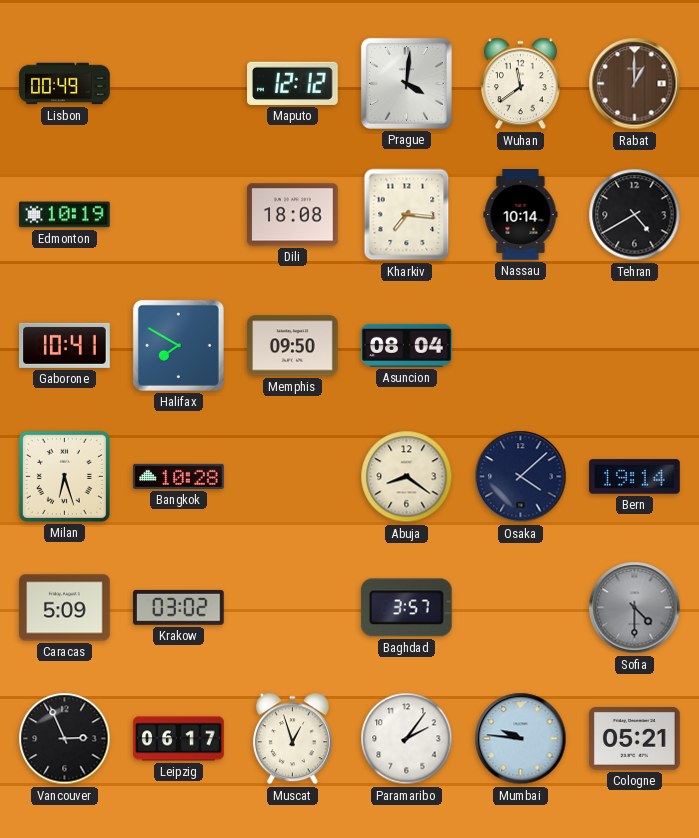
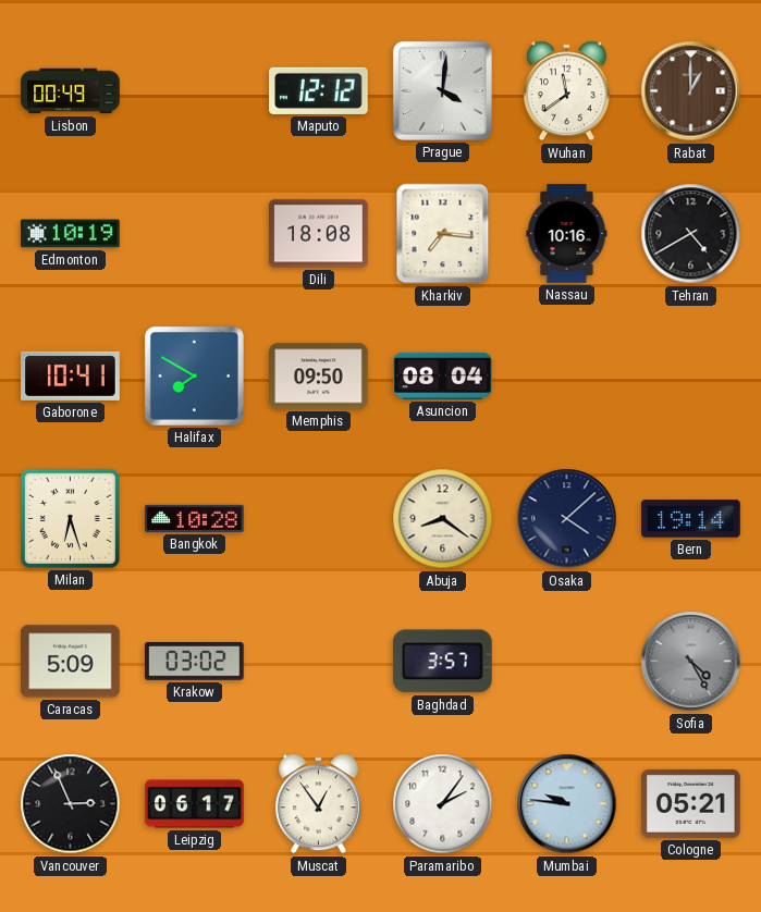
Nassau: 10:14 -> 10:16
Sofia: 4:30 -> 4:25
Muscat: 12:57 -> 12:54
